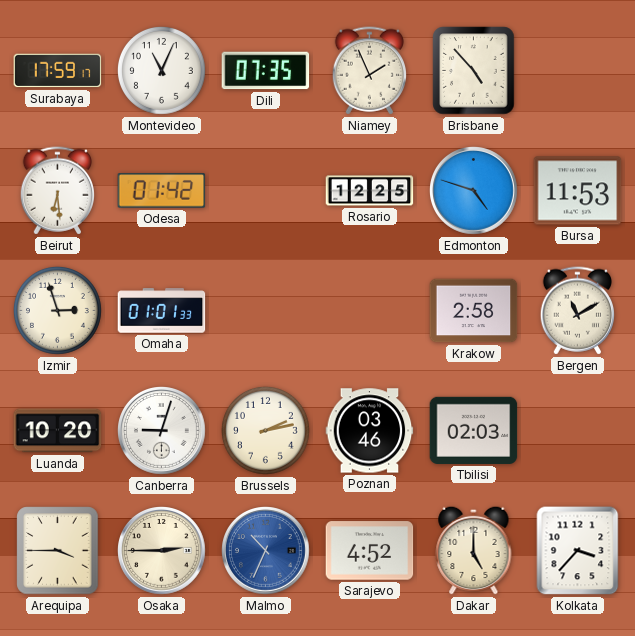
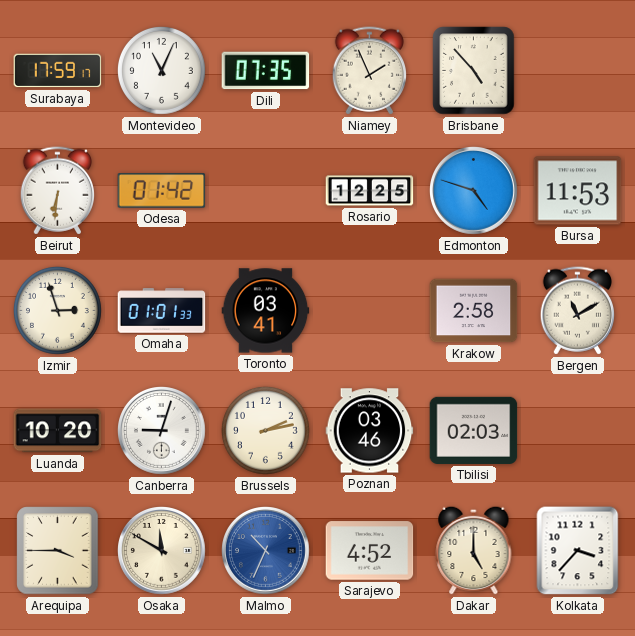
Beirut: 6:29 -> 6:31
Toronto: none -> 03:41
Osaka: 2:45 -> 11:50
